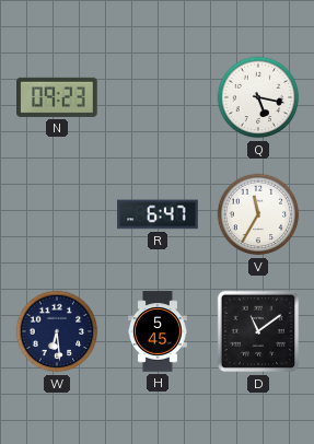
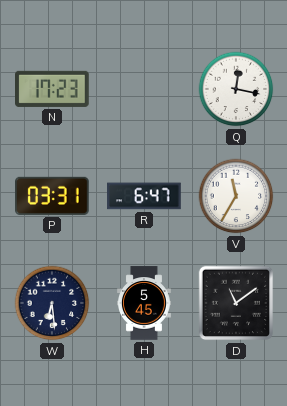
N: 09:23 -> 17:23
Q: 5:17 -> 12:17
P: none -> 03:31
